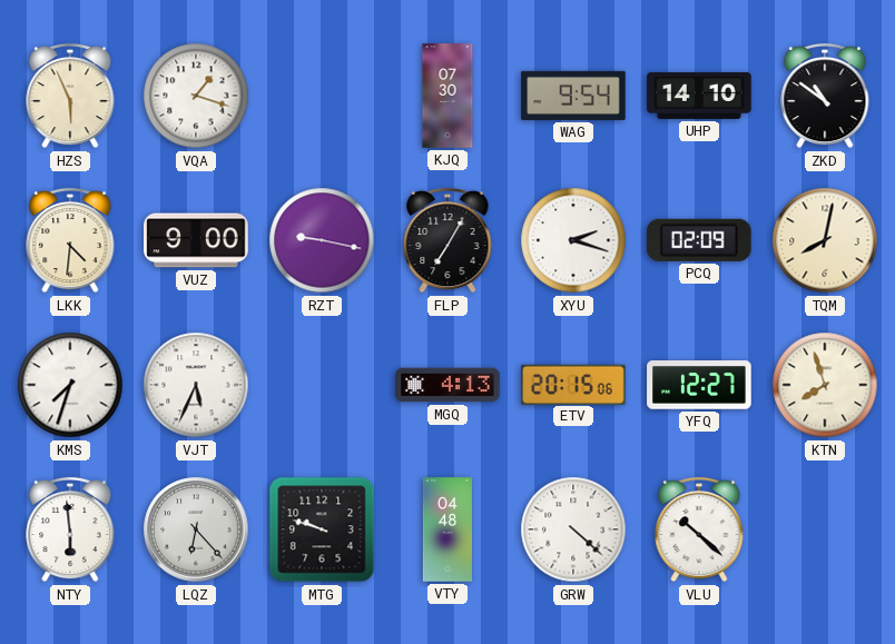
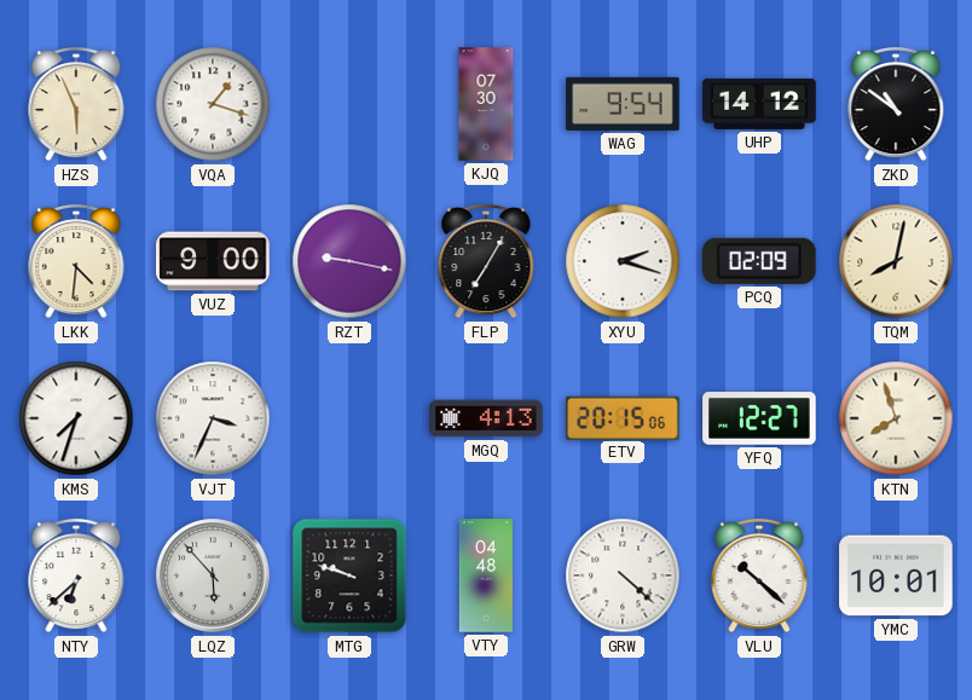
UHP: 14:10 -> 14:12
VJT: 5:34 -> 3:34
NTY: 5:59 -> 6:38
LQZ: 6:23 -> 5:53
YMC: none -> 10:01
